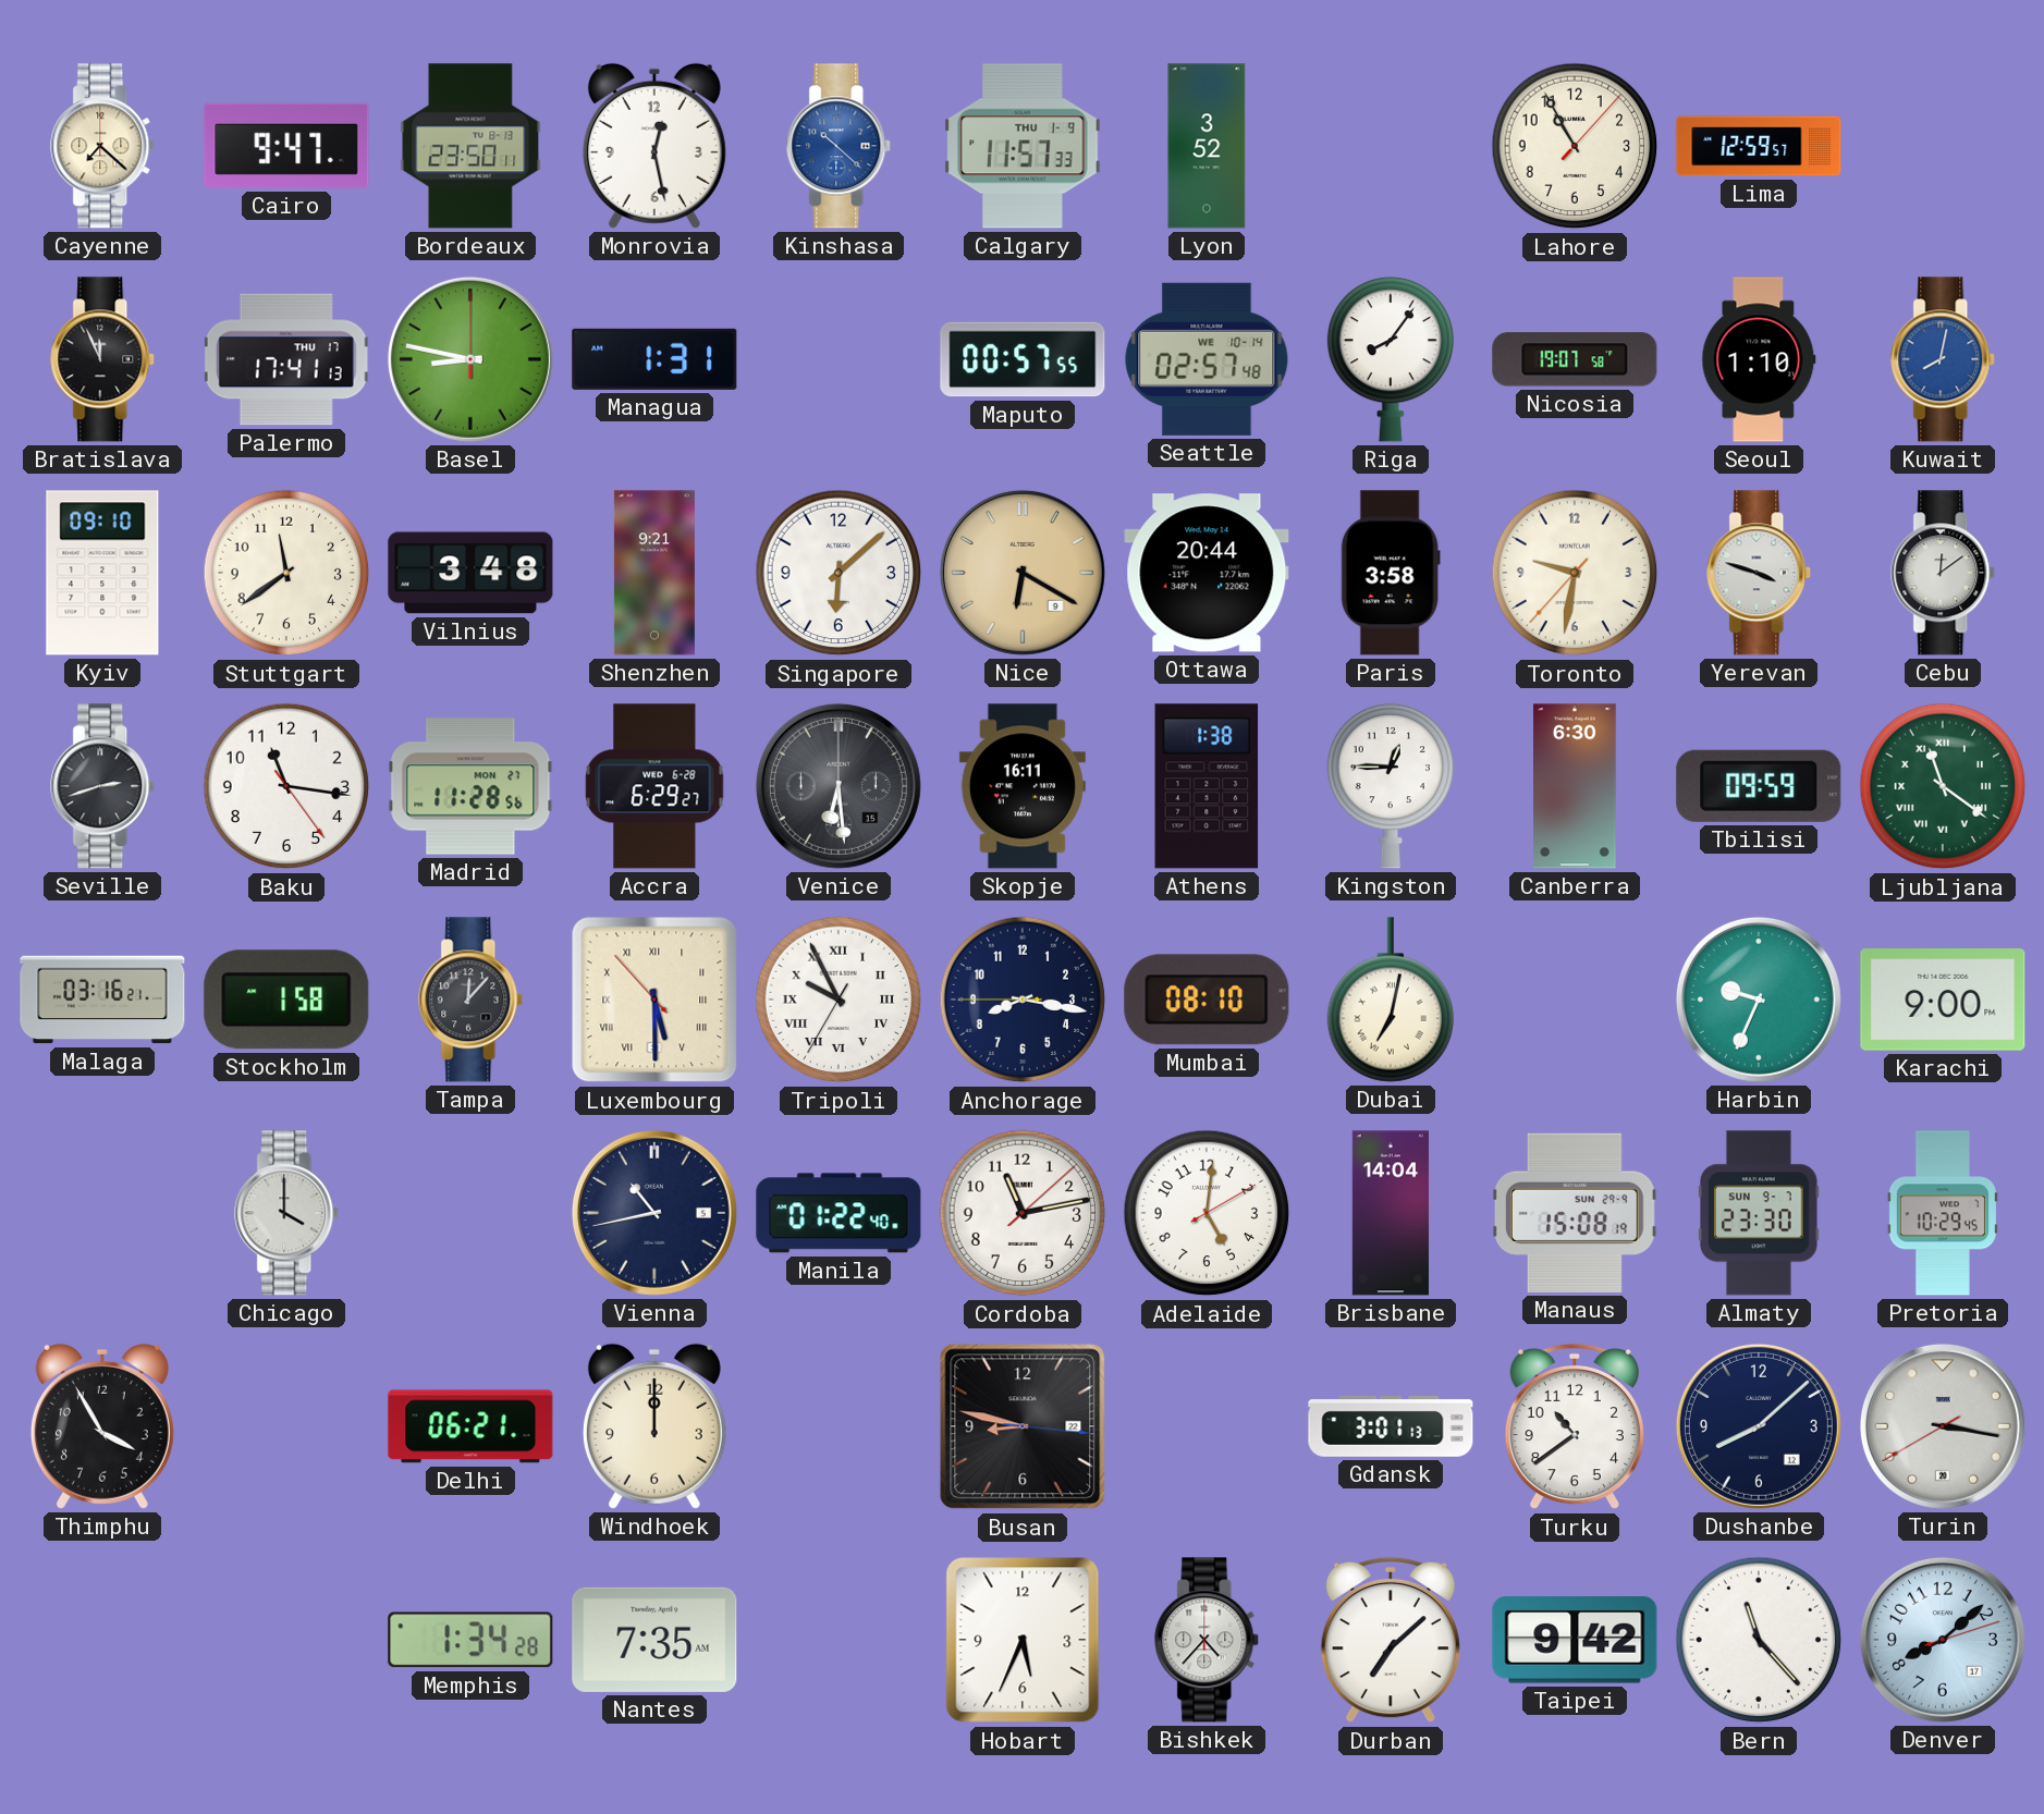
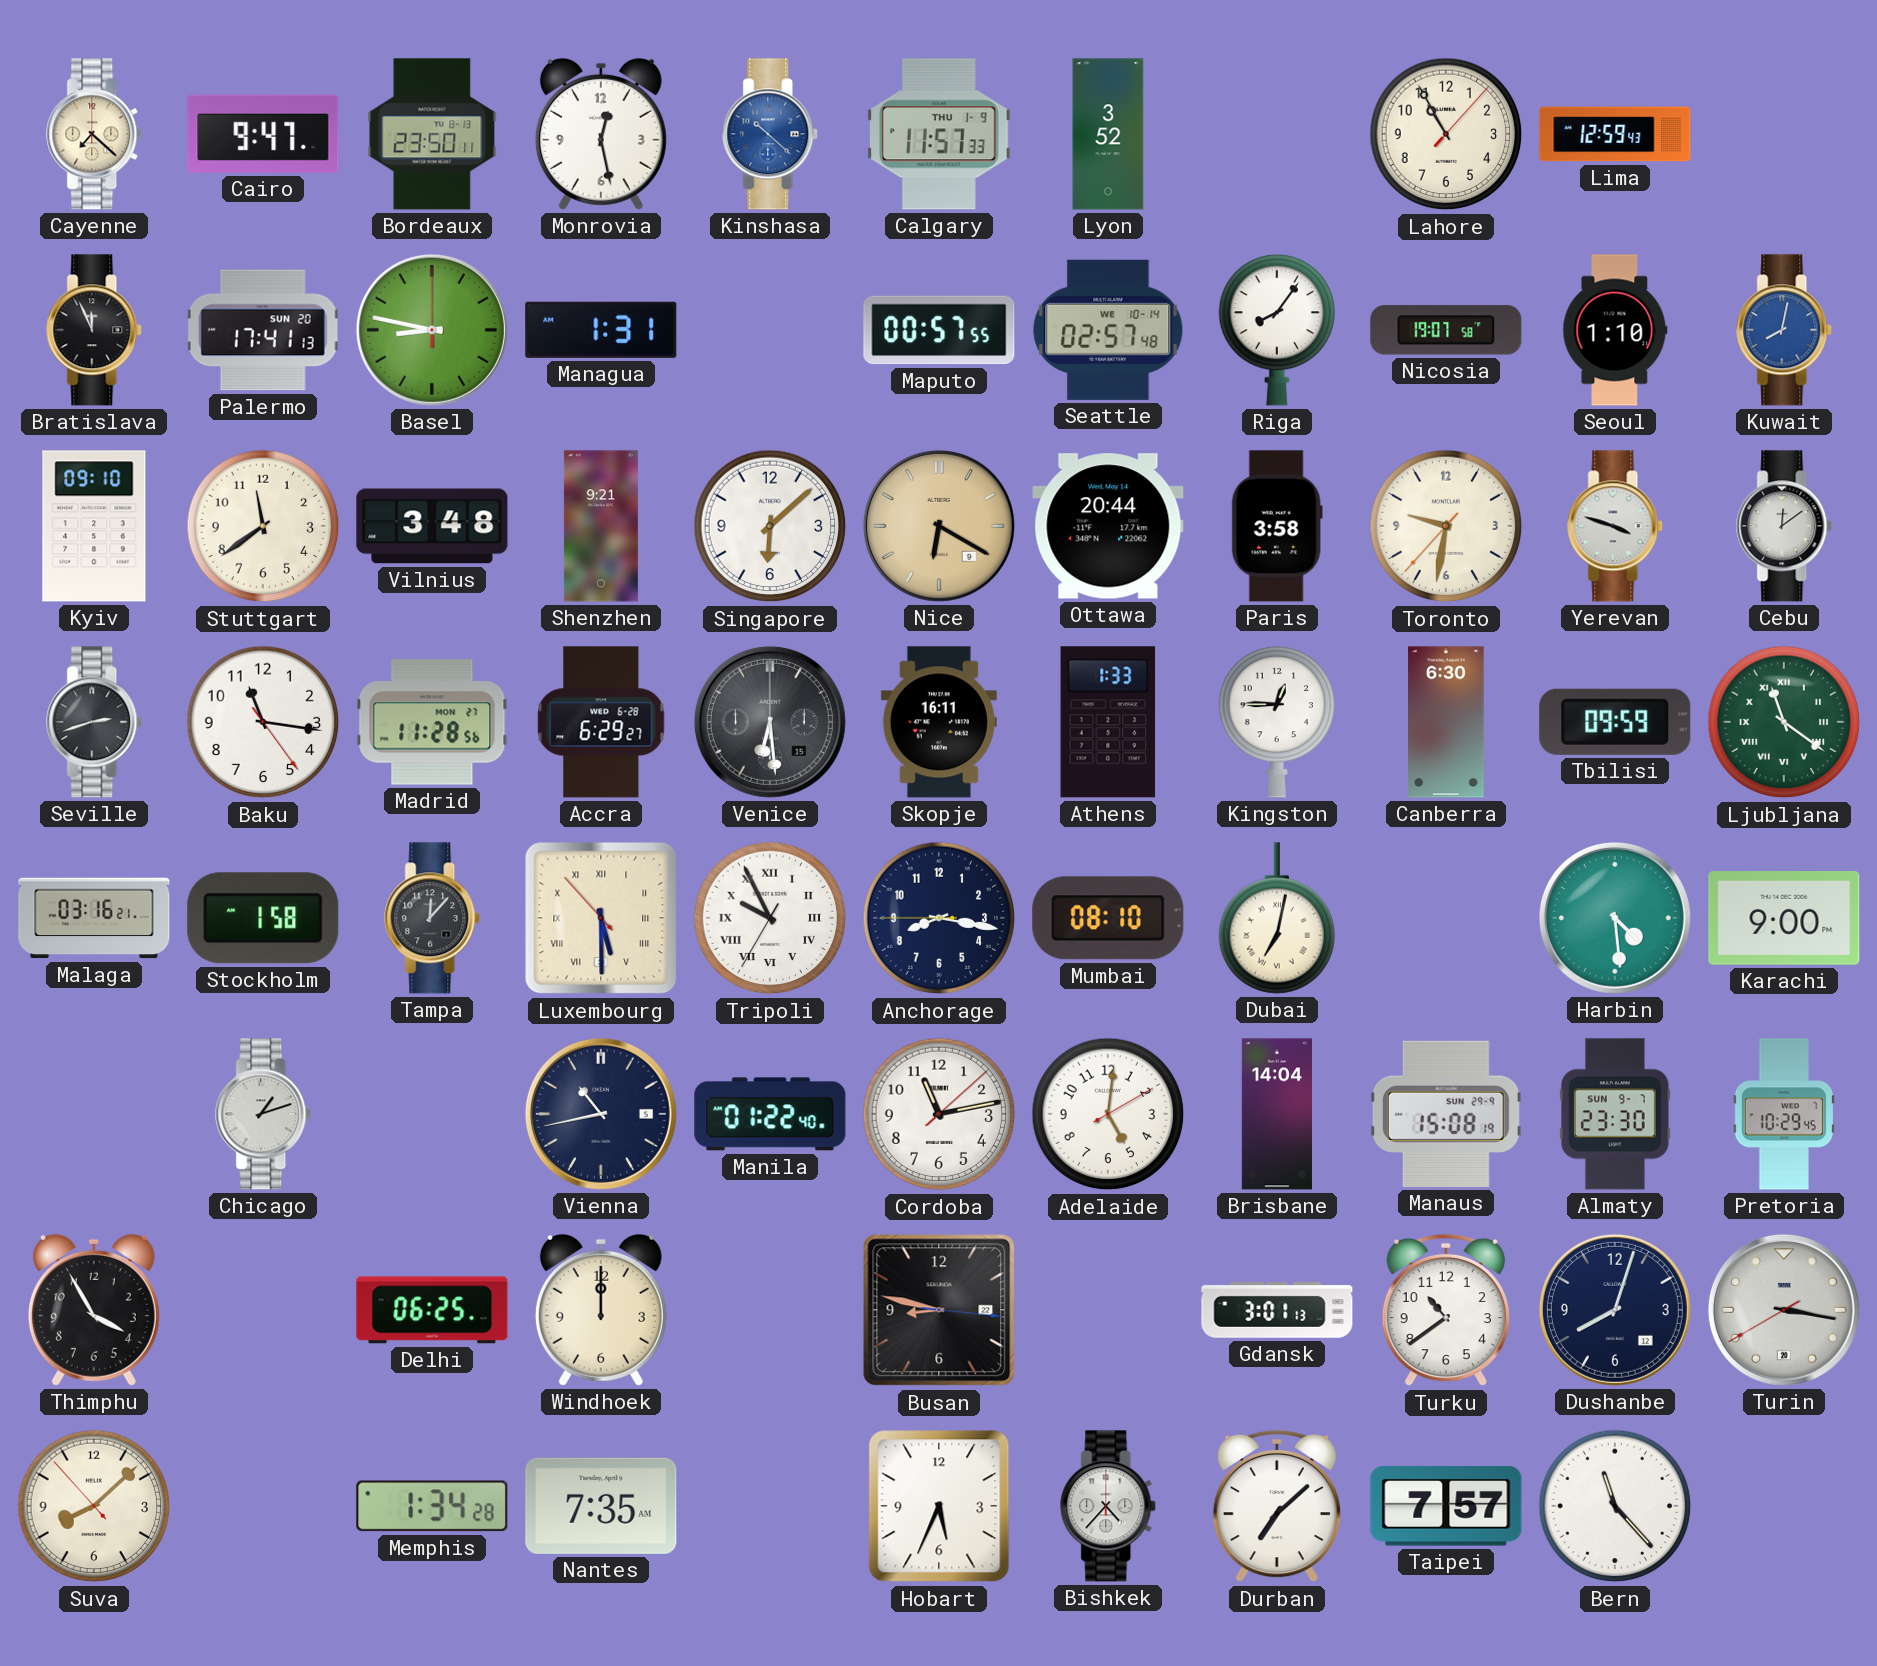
Lima: 12:59:57 -> 12:59:43
Palermo date: THU 17 -> SUN 20
Athens: 1:38 -> 1:33
Harbin: 9:34 -> 4:29
Chicago: 4:00 -> 1:12
Delhi: 06:21 -> 06:25
Dushanbe: 8:08 -> 8:03
Suva: none -> 8:07
Taipei: 9:42 -> 7:57
Denver: 8:08 -> none
